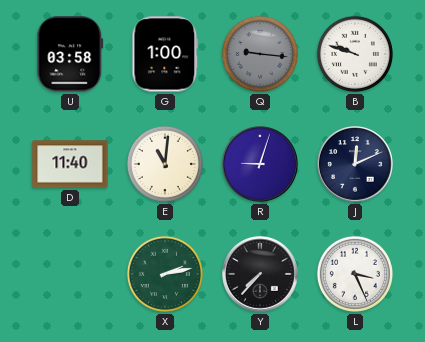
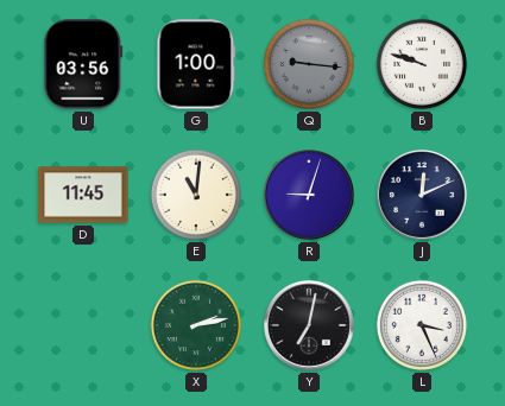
U: 03:58 -> 03:56
D: 11:40 -> 11:45
Y: 7:37 -> 7:02
